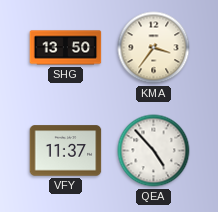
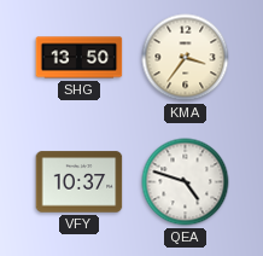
VFY: 11:37 -> 10:37
QEA: 4:53 -> 4:48
